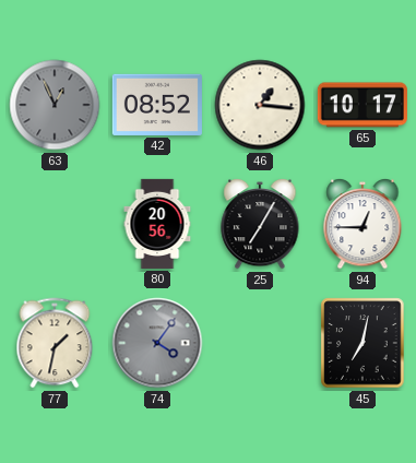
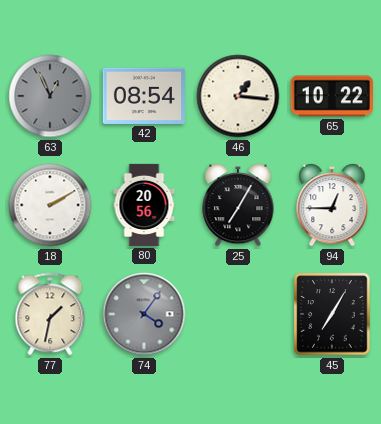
42: 08:52 -> 08:54
65: 10:17 -> 10:22
18: none -> 2:10
45: 7:02 -> 7:05
